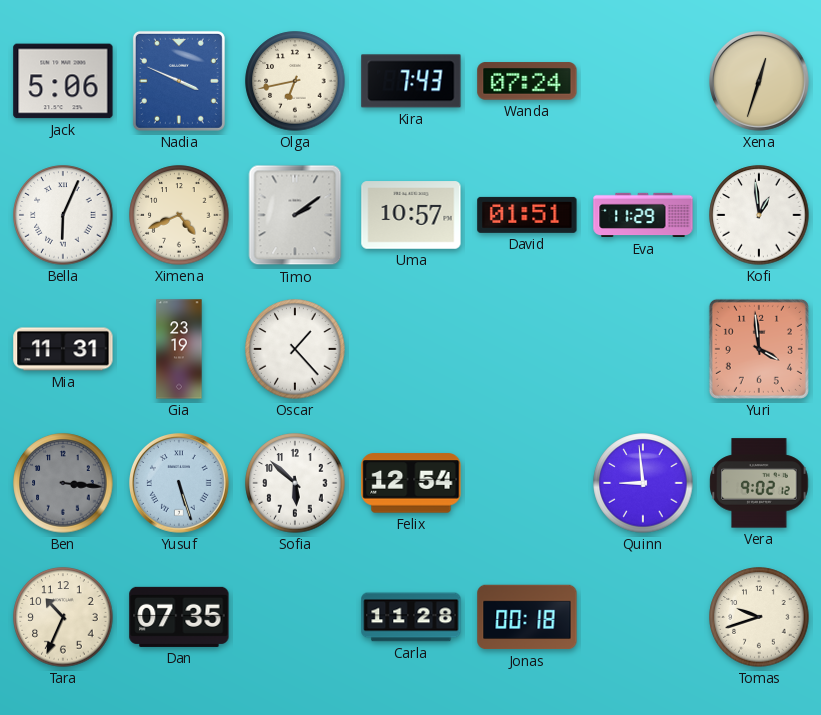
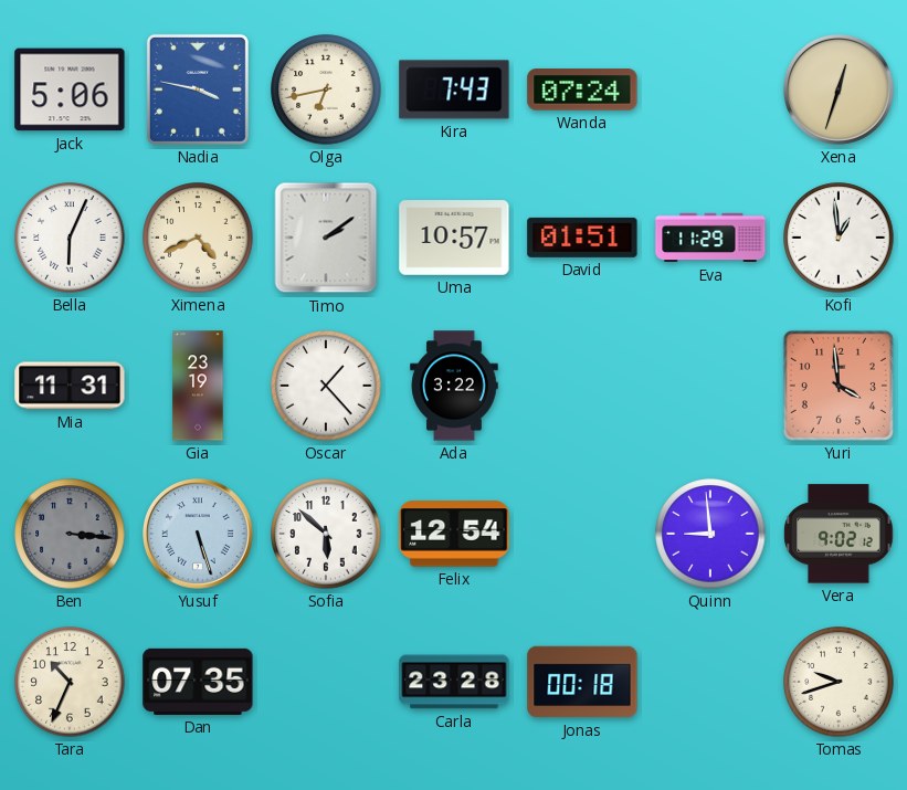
Nadia: 3:49 -> 3:47
Ada: none -> 3:22
Carla: 11:28 -> 23:28
